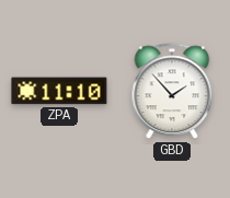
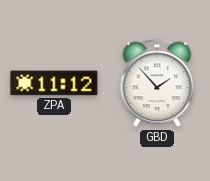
ZPA: 11:10 -> 11:12
